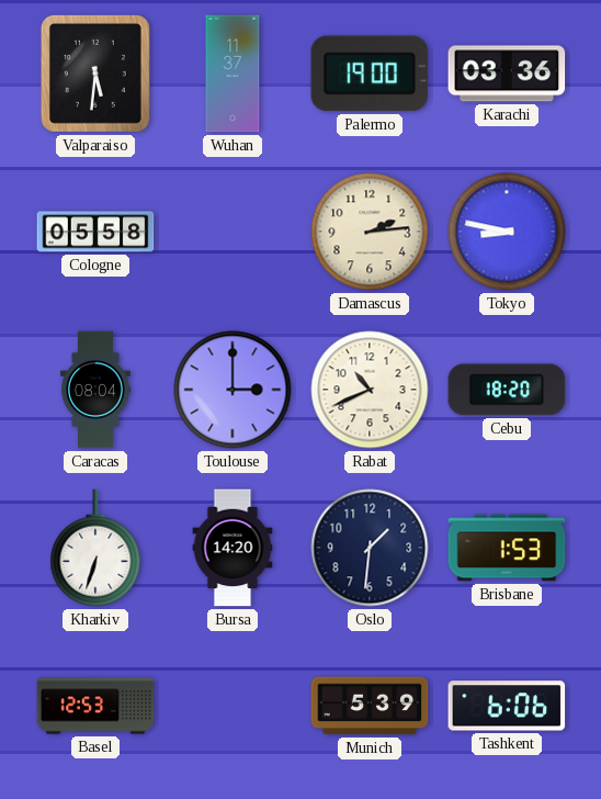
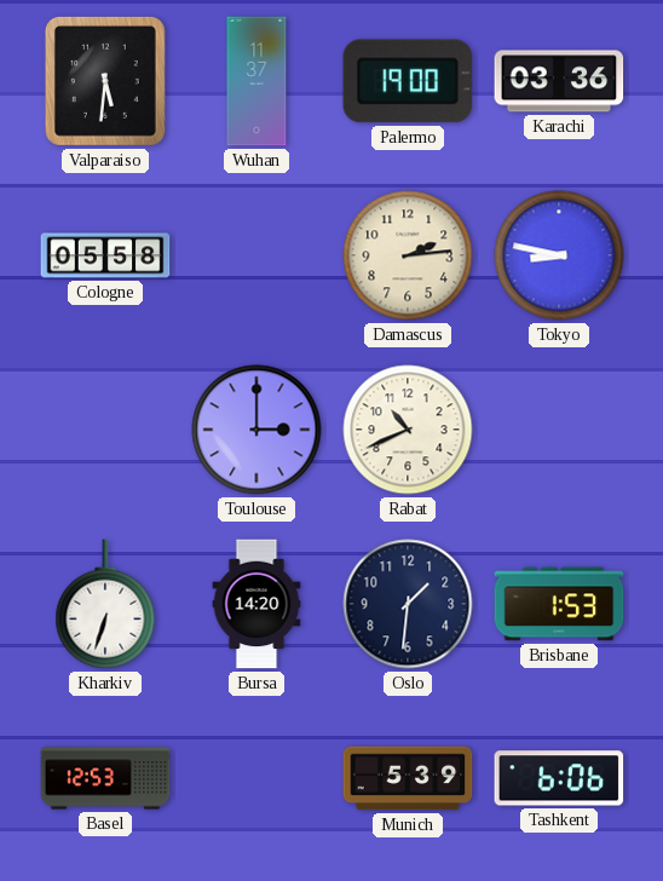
Caracas: 08:04 -> none
Cebu: 18:20 -> none
